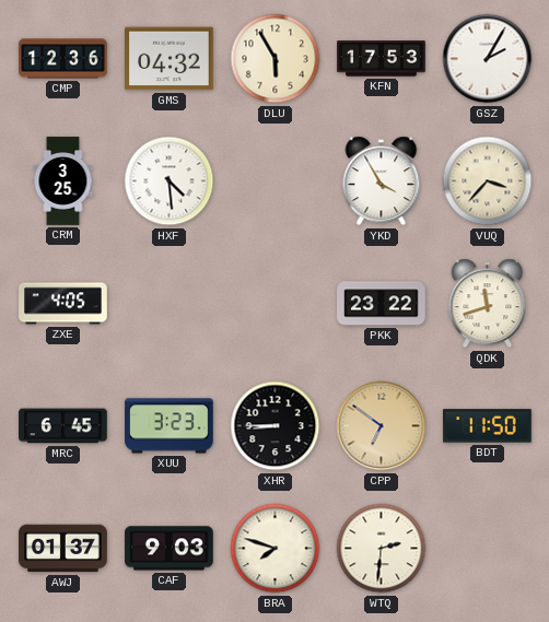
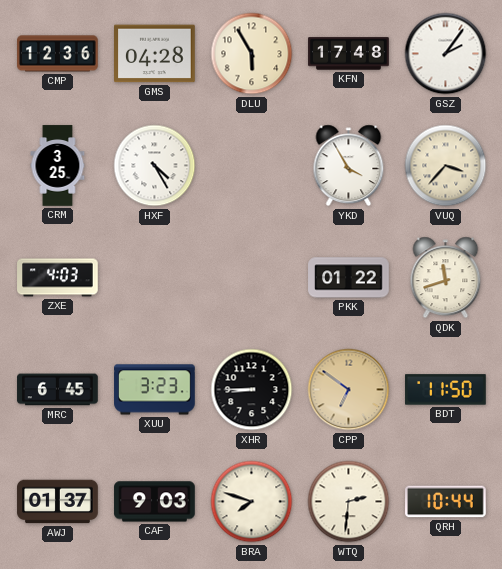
GMS: 04:32 -> 04:28
KFN: 17:53 -> 17:48
GSZ: 2:05 -> 2:06
HXF: 4:29 -> 4:25
ZXE: 4:05 -> 4:03
PKK: 23:22 -> 01:22
QRH: none -> 10:44
